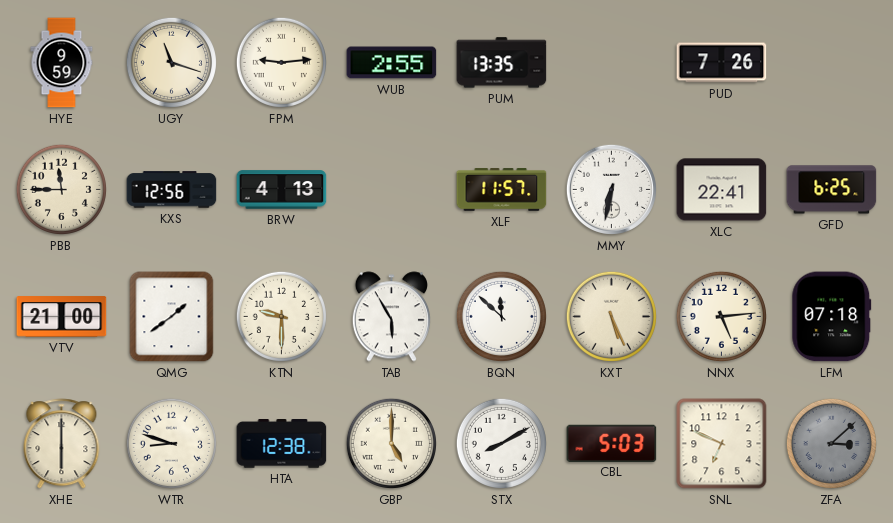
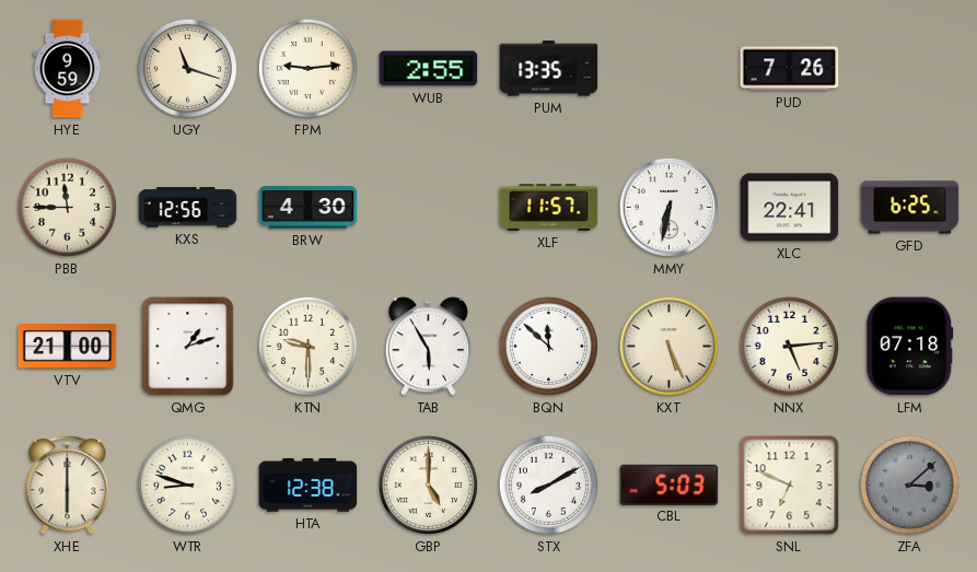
BRW: 4:13 -> 4:30
QMG: 1:39 -> 1:12
